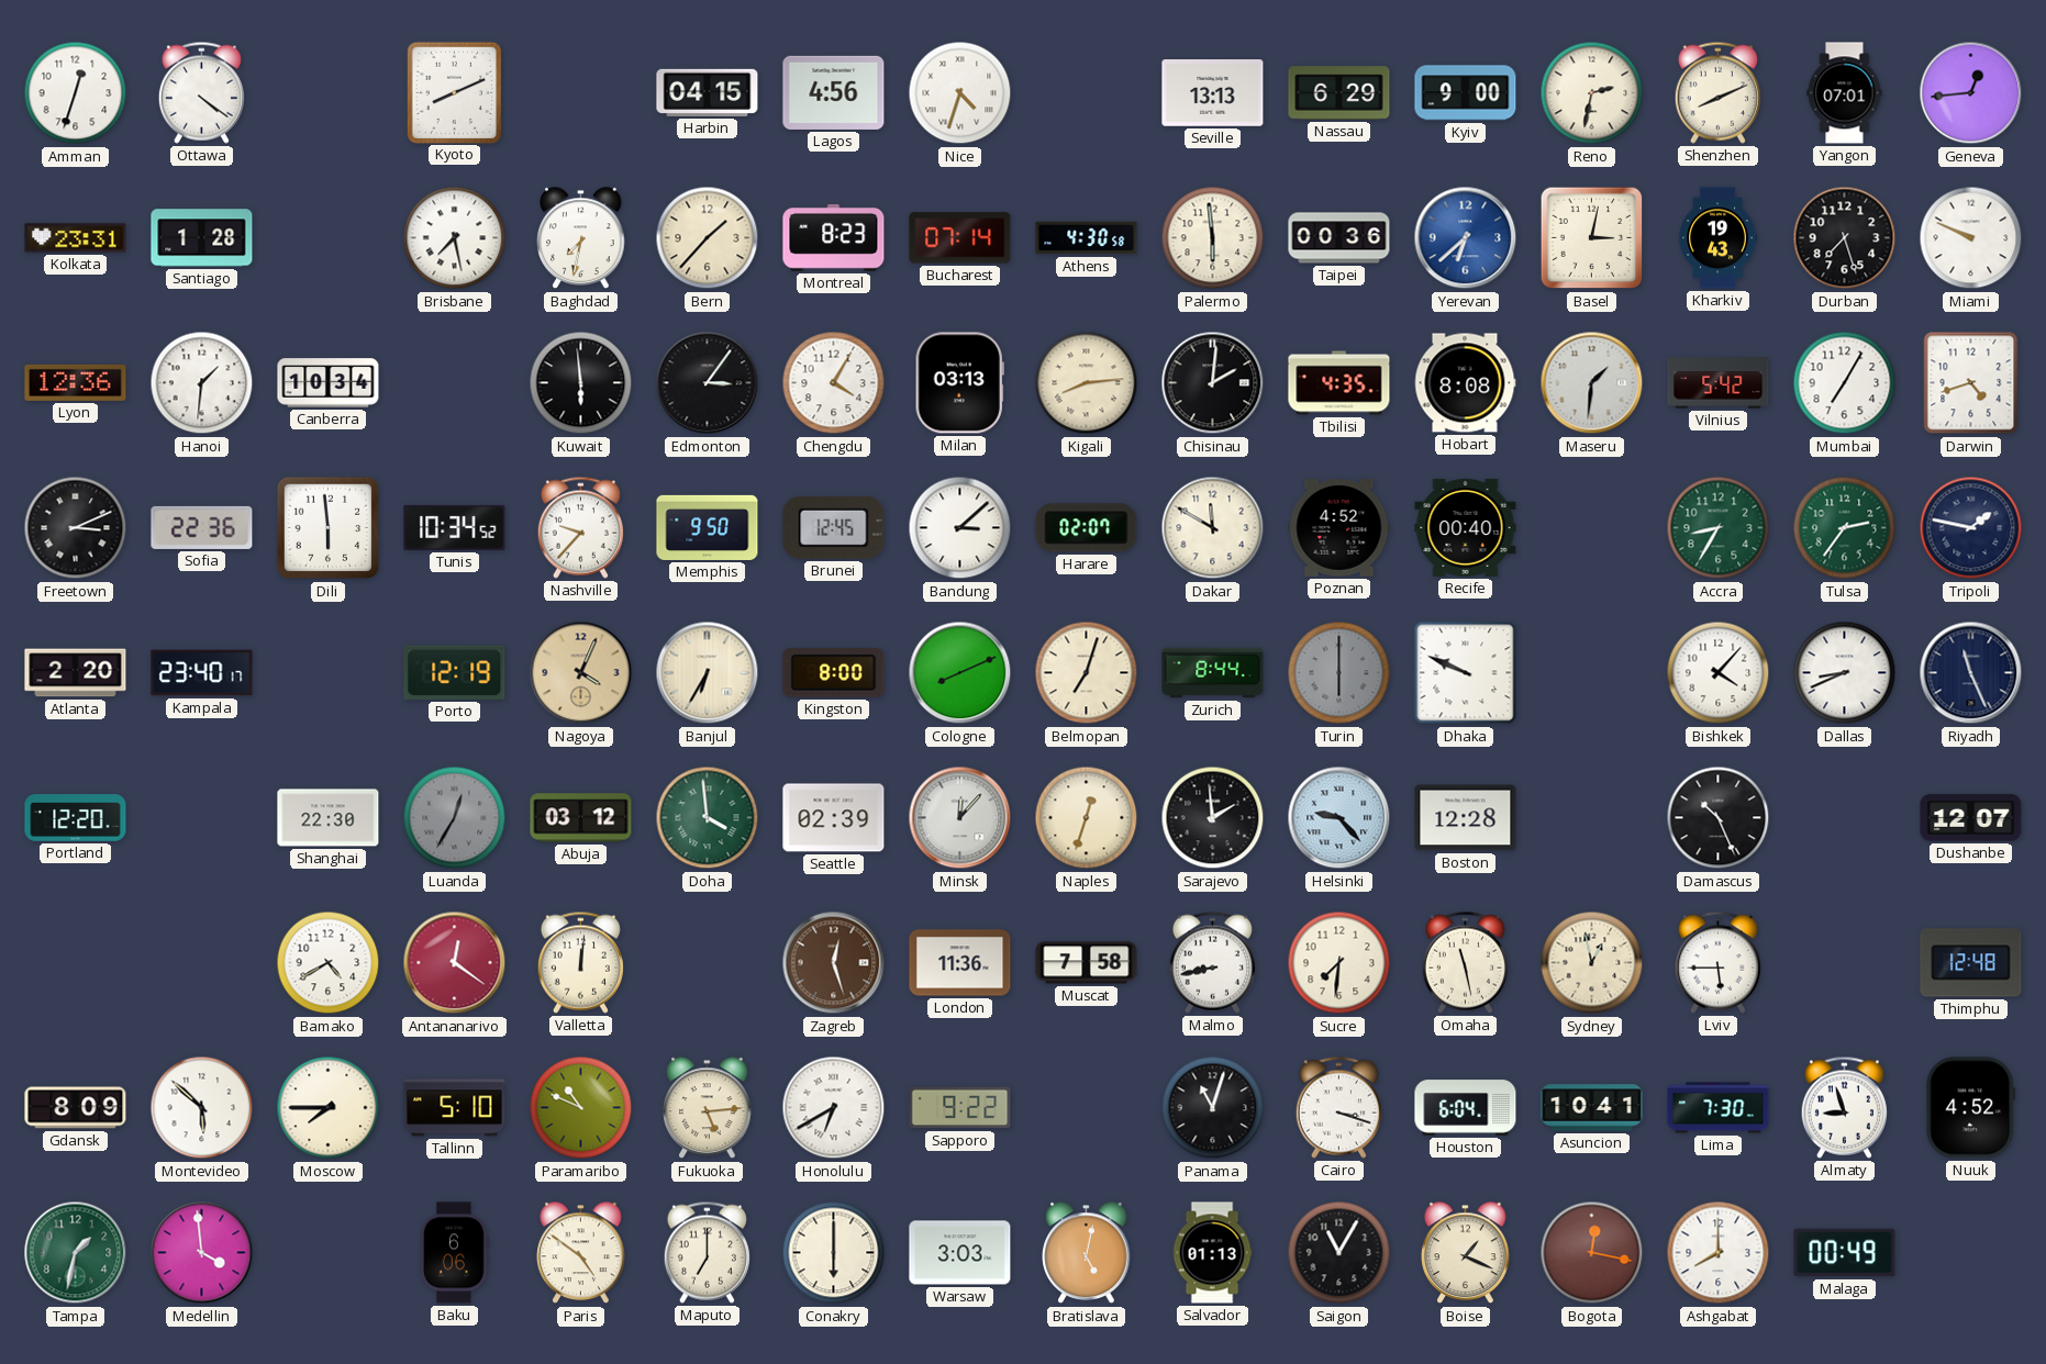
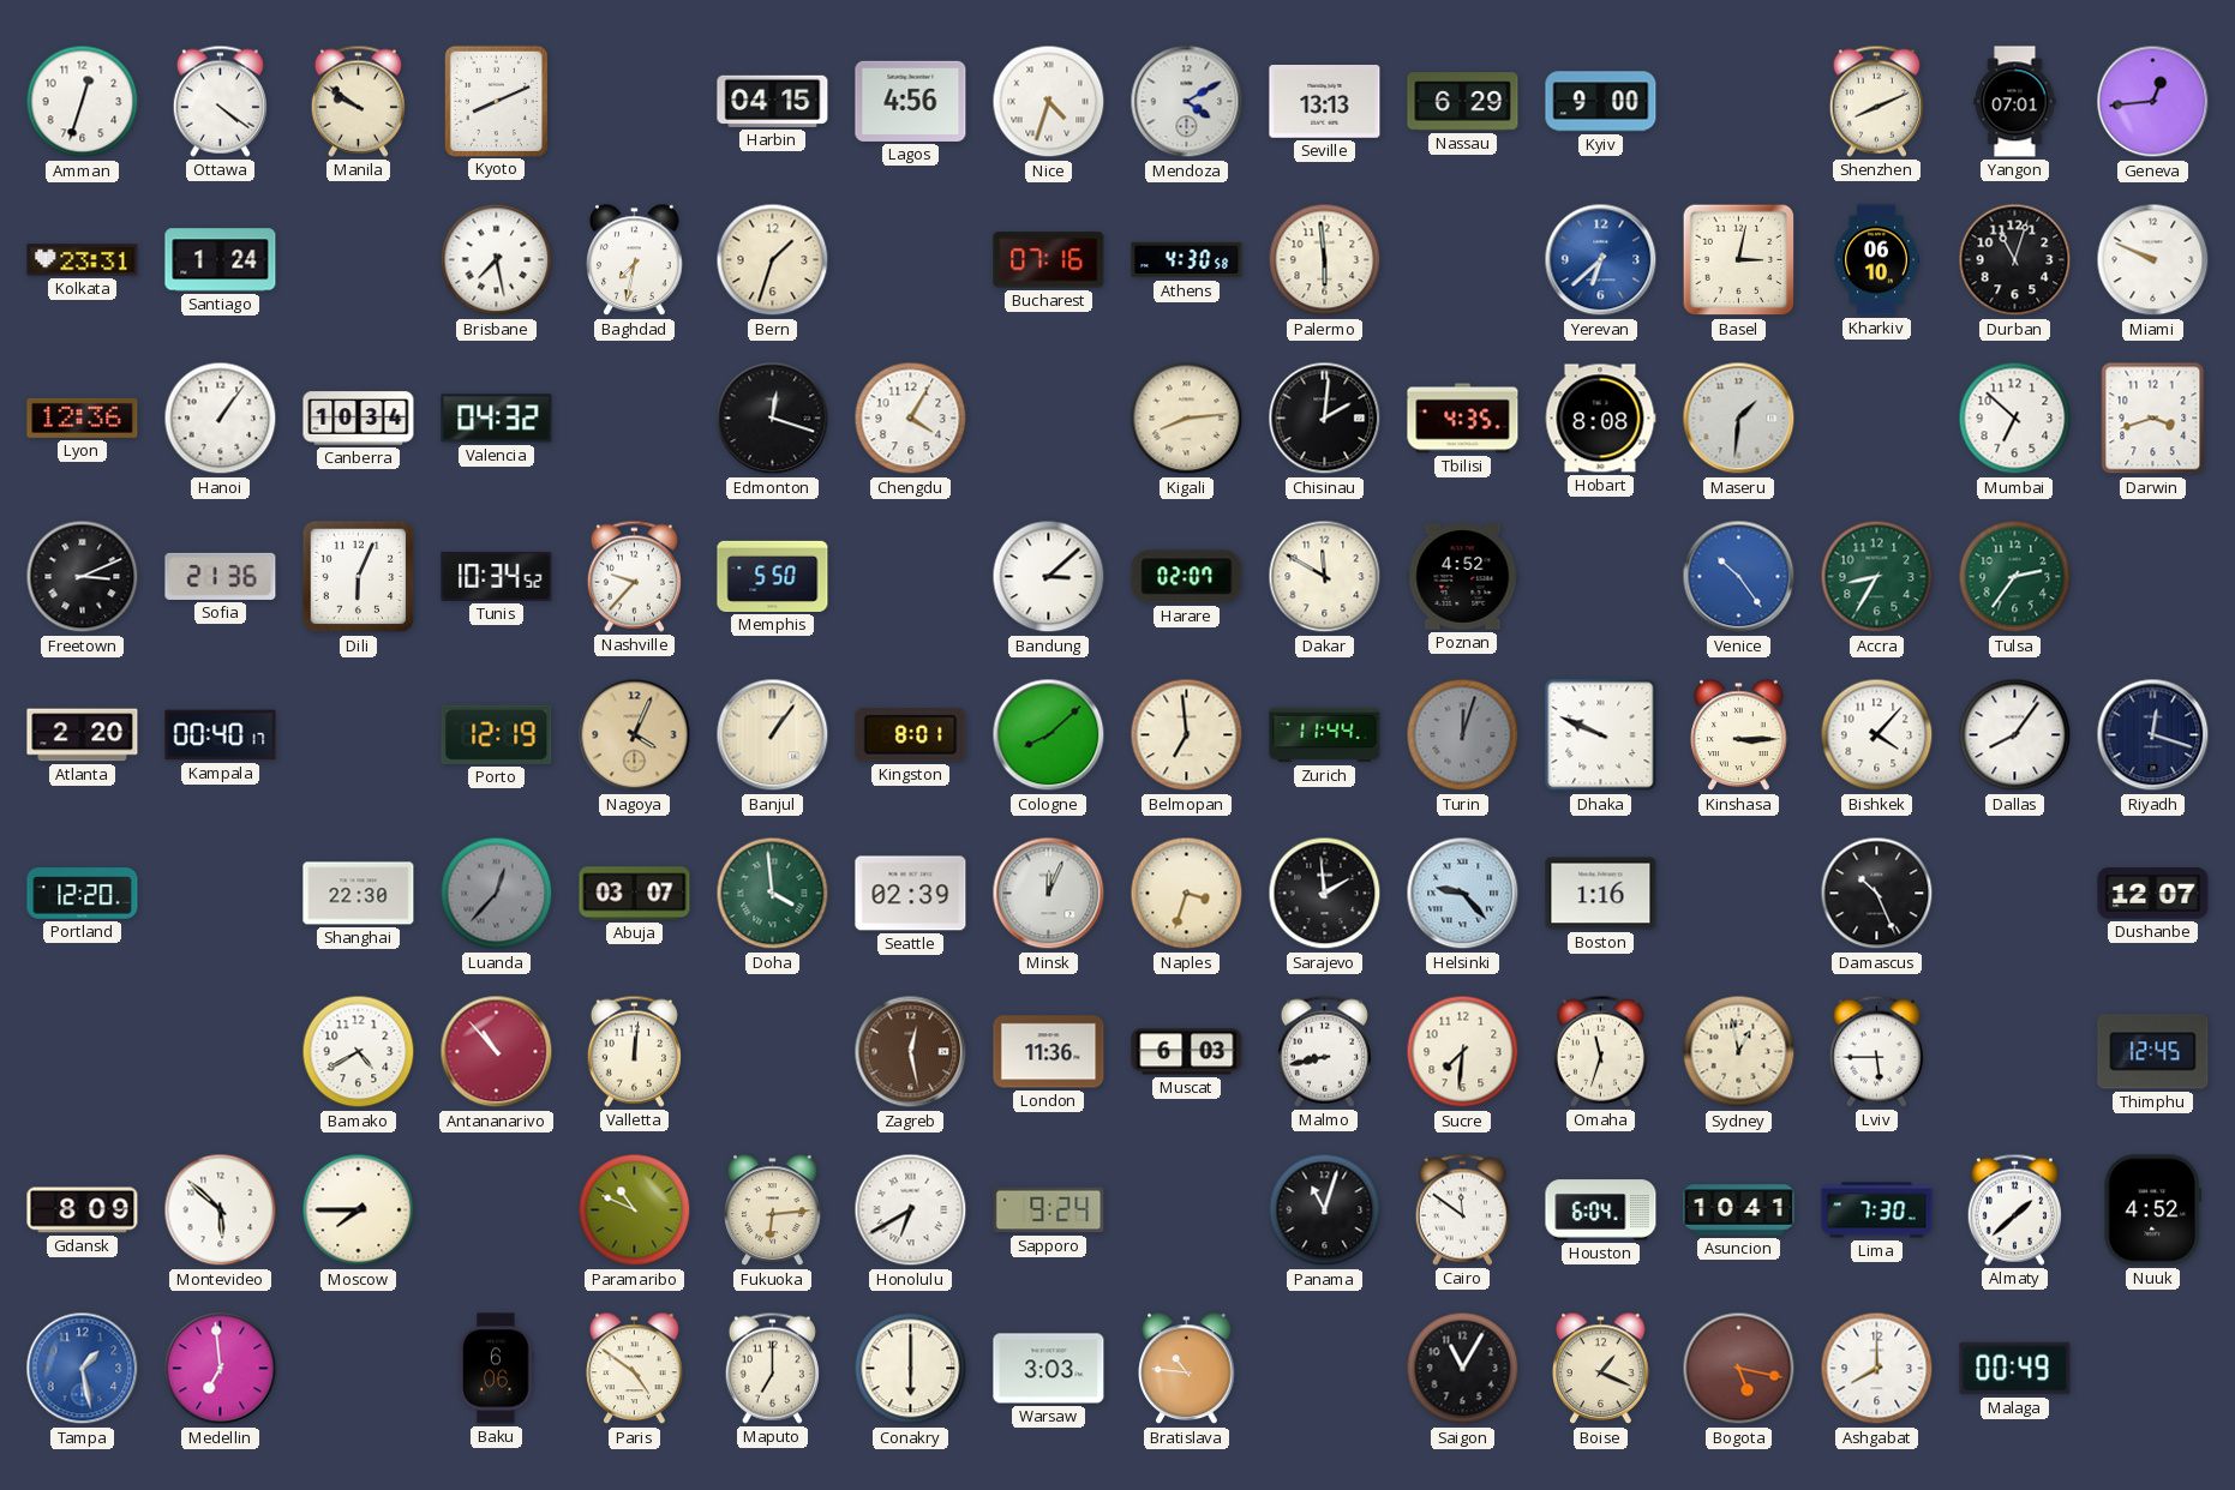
Manila: none -> 9:51
Mendoza: none -> 4:10
Reno: 2:32 -> none
Santiago: 1:28 -> 1:24
Bern: 1:37 -> 1:33
Montreal: 8:23 -> none
Bucharest: 07:14 -> 07:16
Taipei: 00:36 -> none
Kharkiv: 19:43 -> 06:10
Durban: 7:27 -> 11:03
Hanoi: 1:31 -> 1:06
Valencia: none -> 04:32
Kuwait: 5:59 -> none
Edmonton: 3:06 -> 12:18
Milan: 03:13 -> none
Vilnius: 5:42 -> none
Mumbai: 7:05 -> 6:52
Darwin: 4:42 -> 3:42
Sofia: 22:36 -> 21:36
Dili: 5:59 -> 6:04
Memphis: 9:50 -> 5:50
Brunei: 12:45 -> none
Recife: 00:40 -> none
Venice: none -> 10:24
Tripoli: 1:47 -> none
Kampala: 23:40 -> 00:40
Banjul: 6:35 -> 1:06
Kingston: 8:00 -> 8:01
Cologne: 8:11 -> 8:08
Belmopan: 7:03 -> 6:59
Zurich: 8:44 -> 11:44
Turin: 6:00 -> 12:03
Kinshasa: none -> 3:15
Dallas: 8:41 -> 8:06
Riyadh: 11:26 -> 12:18
Luanda: 12:35 -> 12:37
Abuja: 03:12 -> 03:07
Minsk: 12:07 -> 12:04
Naples: 12:33 -> 3:33
Boston: 12:28 -> 1:16
Antananarivo: 12:21 -> 10:53
Zagreb: 12:27 -> 12:28
Muscat: 7:58 -> 6:03
Omaha: 11:28 -> 11:33
Thimphu: 12:48 -> 12:45
Tallinn: 5:10 -> none
Fukuoka: 5:14 -> 6:14
Sapporo: 9:22 -> 9:24
Cairo: 3:18 -> 11:51
Almaty: 8:57 -> 1:38
Tampa: 1:32 -> 1:28
Tampa dial: green -> blue
Medellin: 3:59 -> 6:59
Bratislava: 5:02 -> 10:46
Salvador: 01:13 -> none
Bogota: 12:17 -> 5:17
